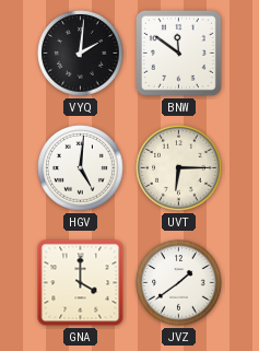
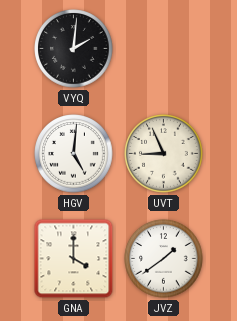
BNW: 11:51 -> none
UVT: 6:15 -> 8:56
